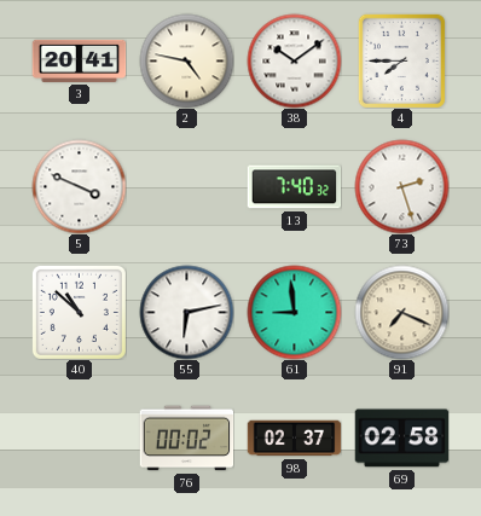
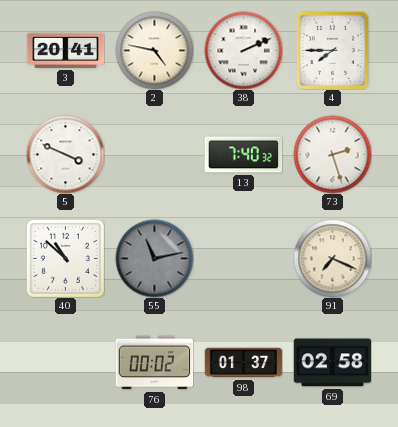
38: 10:09 -> 2:11
55: 6:13 -> 11:13
55 dial: white -> grey
61: 8:59 -> none
98: 02:37 -> 01:37
